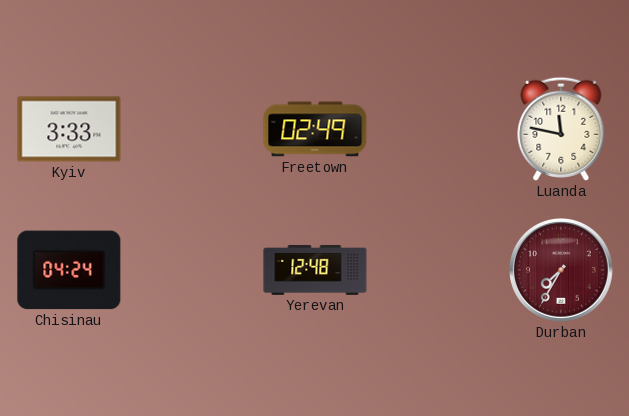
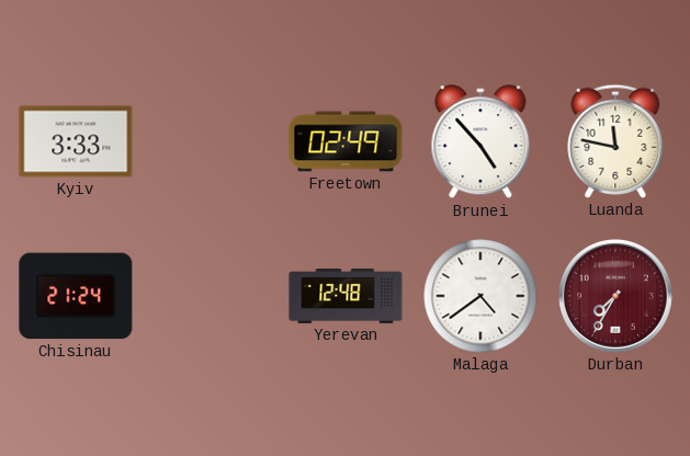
Brunei: none -> 4:53
Chisinau: 04:24 -> 21:24
Malaga: none -> 4:39
